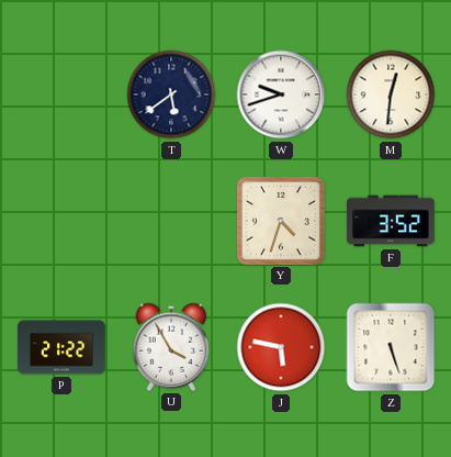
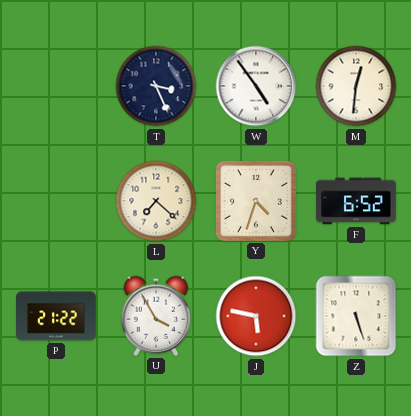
T: 5:39 -> 3:26
W: 9:42 -> 4:54
L: none -> 7:22
F: 3:52 -> 6:52
